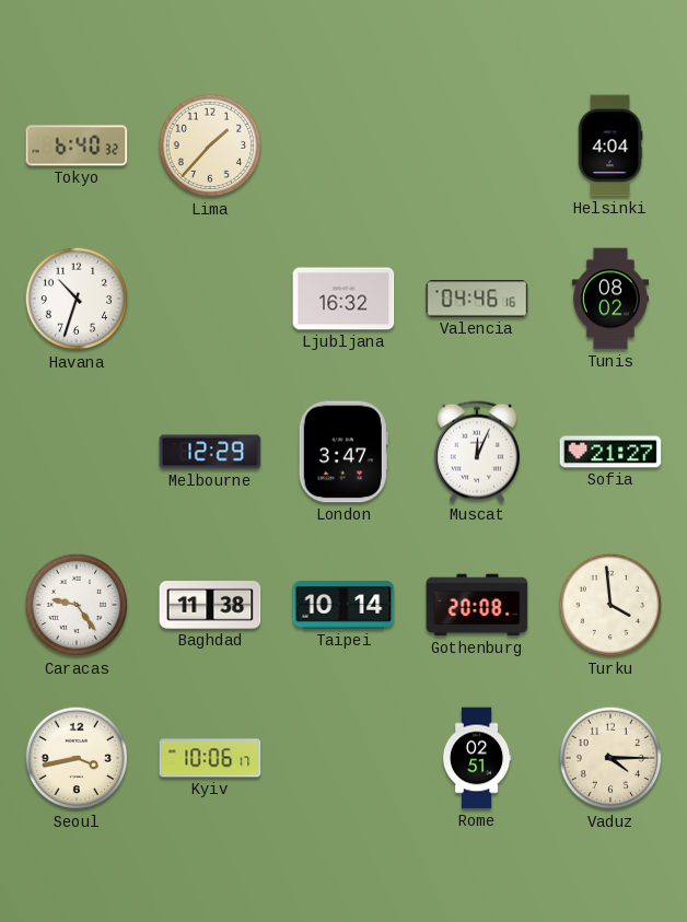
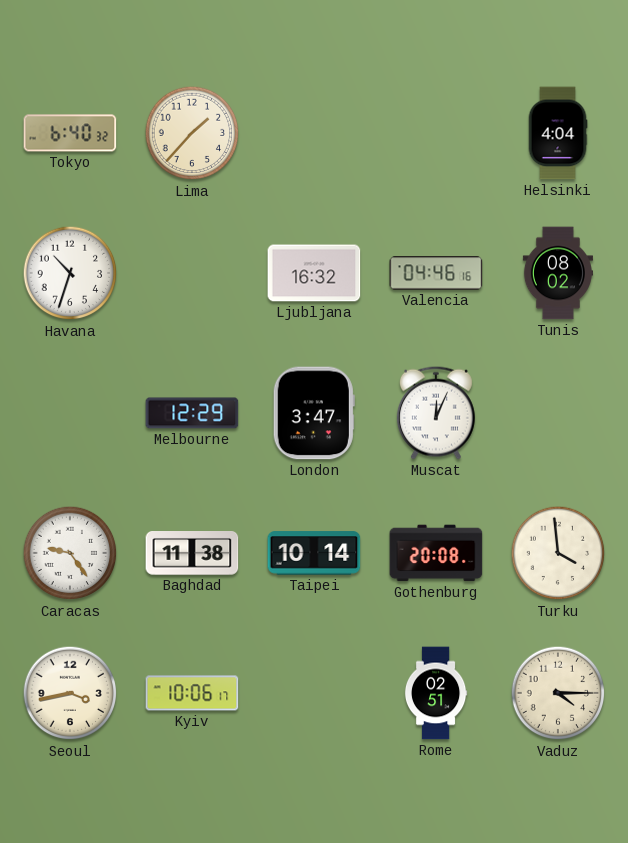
Sofia: 21:27 -> none
